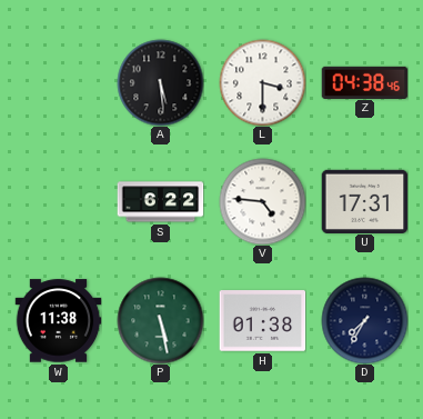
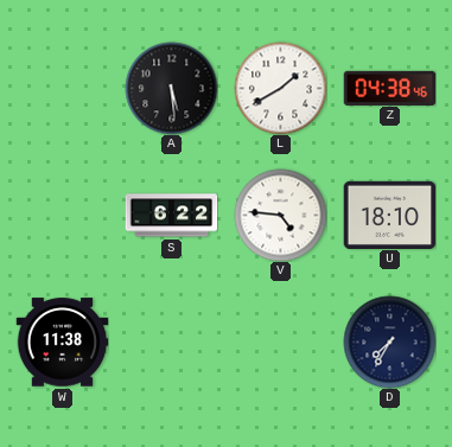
L: 3:30 -> 1:40
U: 17:31 -> 18:10
P: 5:28 -> none
H: 01:38 -> none
